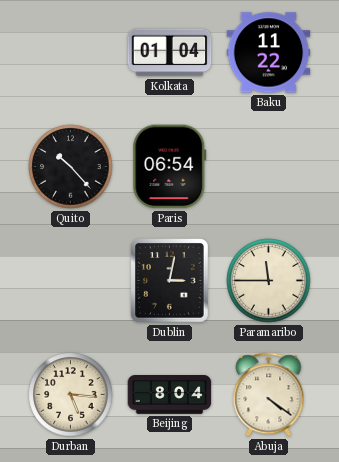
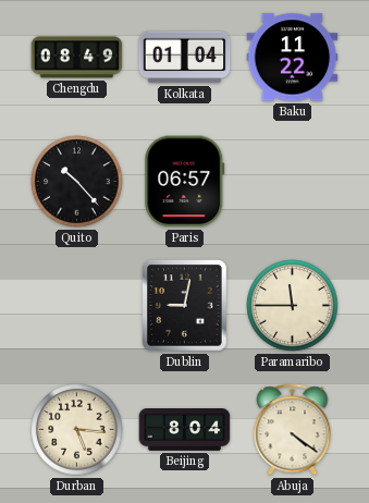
Chengdu: none -> 08:49
Paris: 06:54 -> 06:57
Dublin: 3:02 -> 9:02
